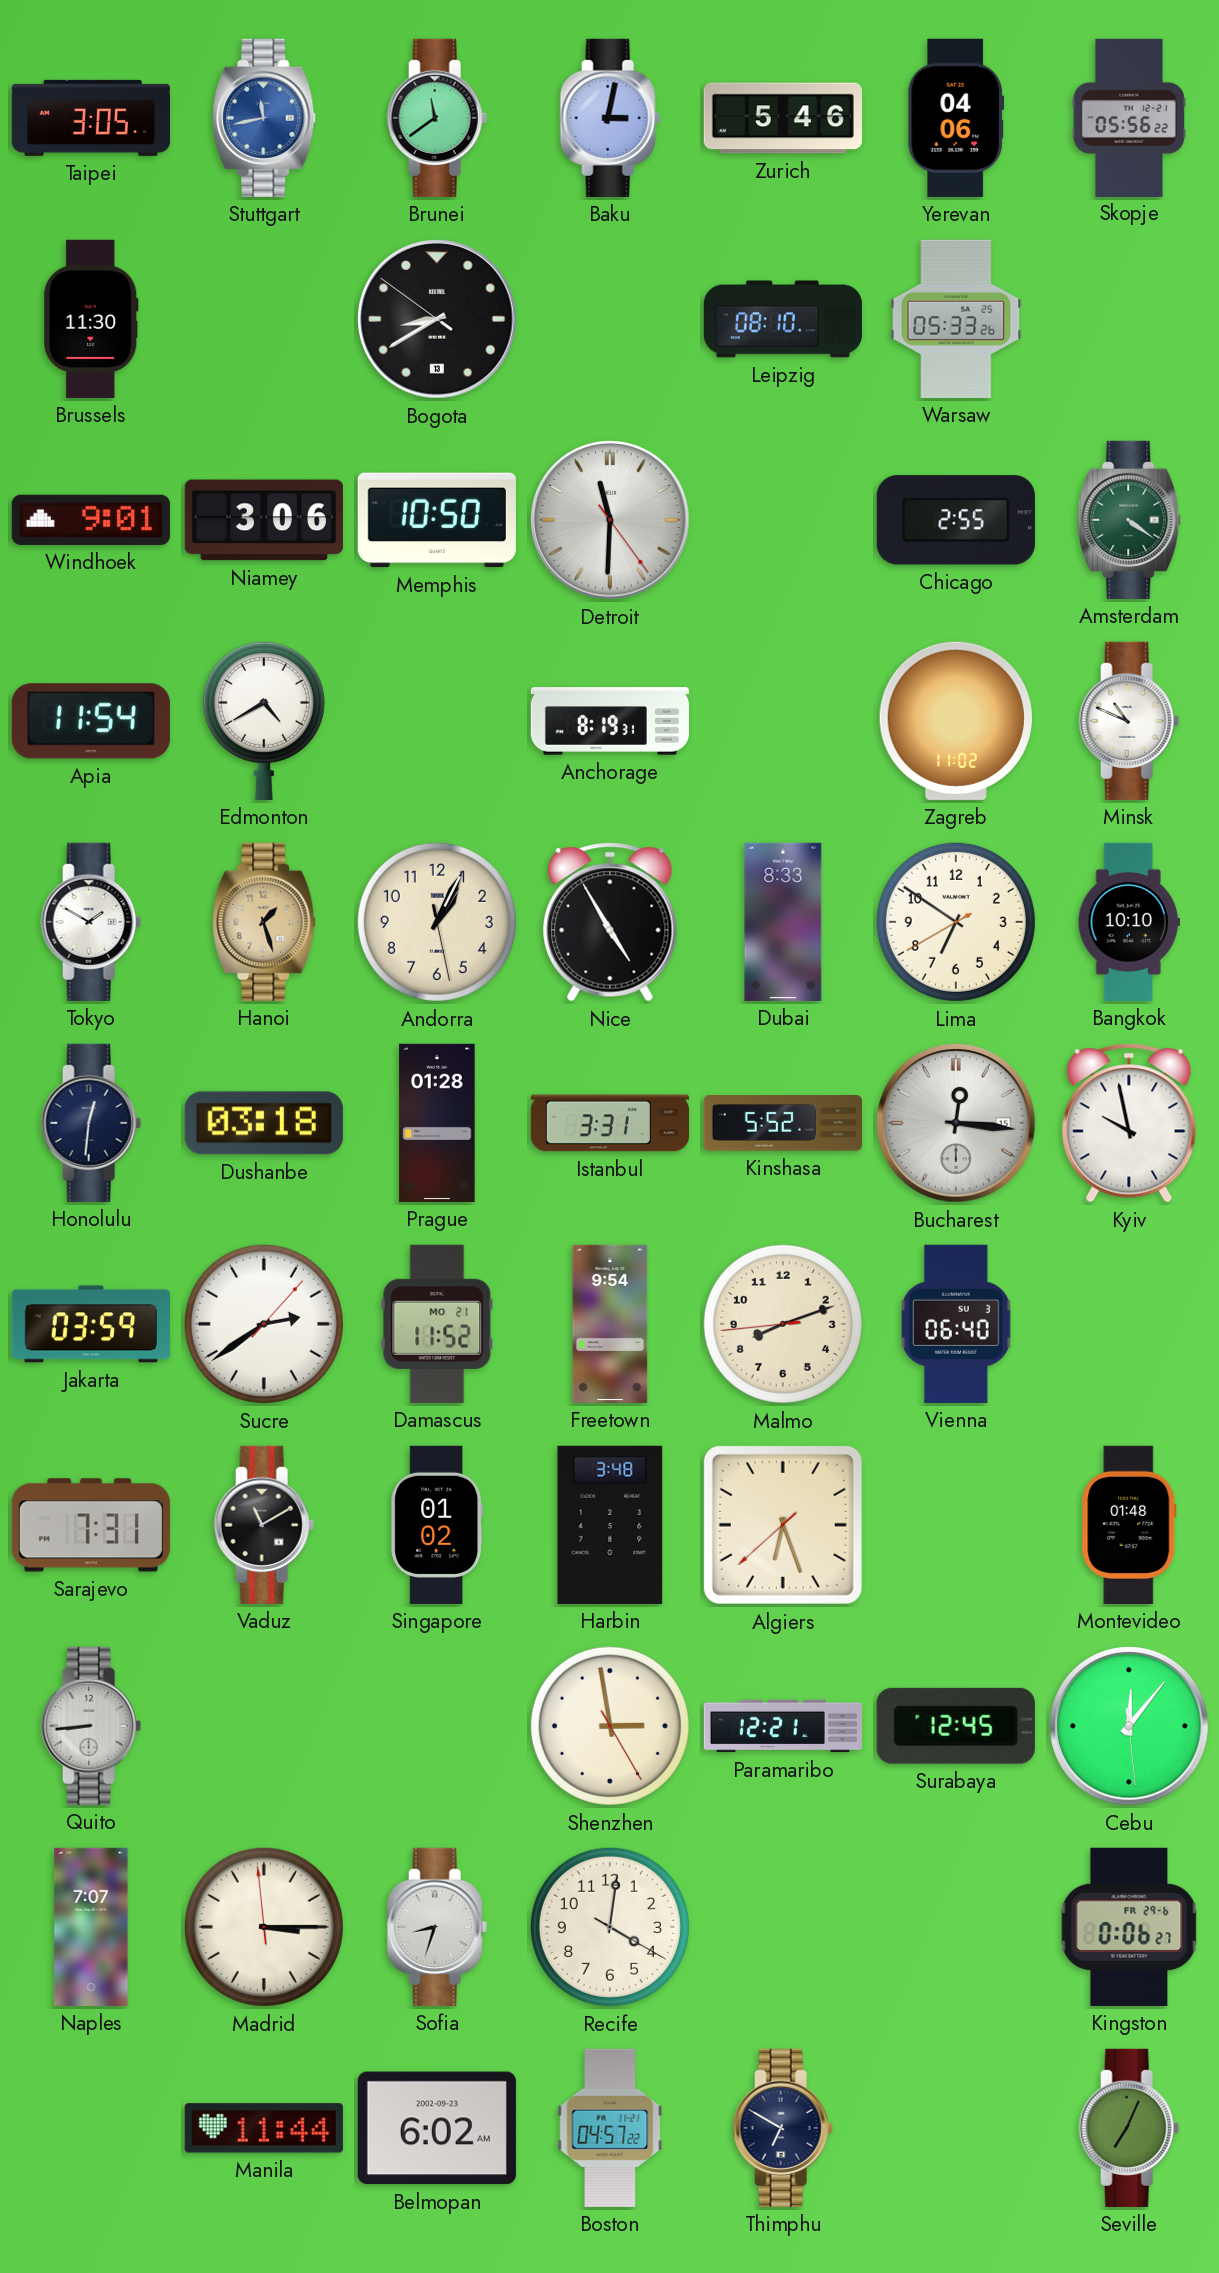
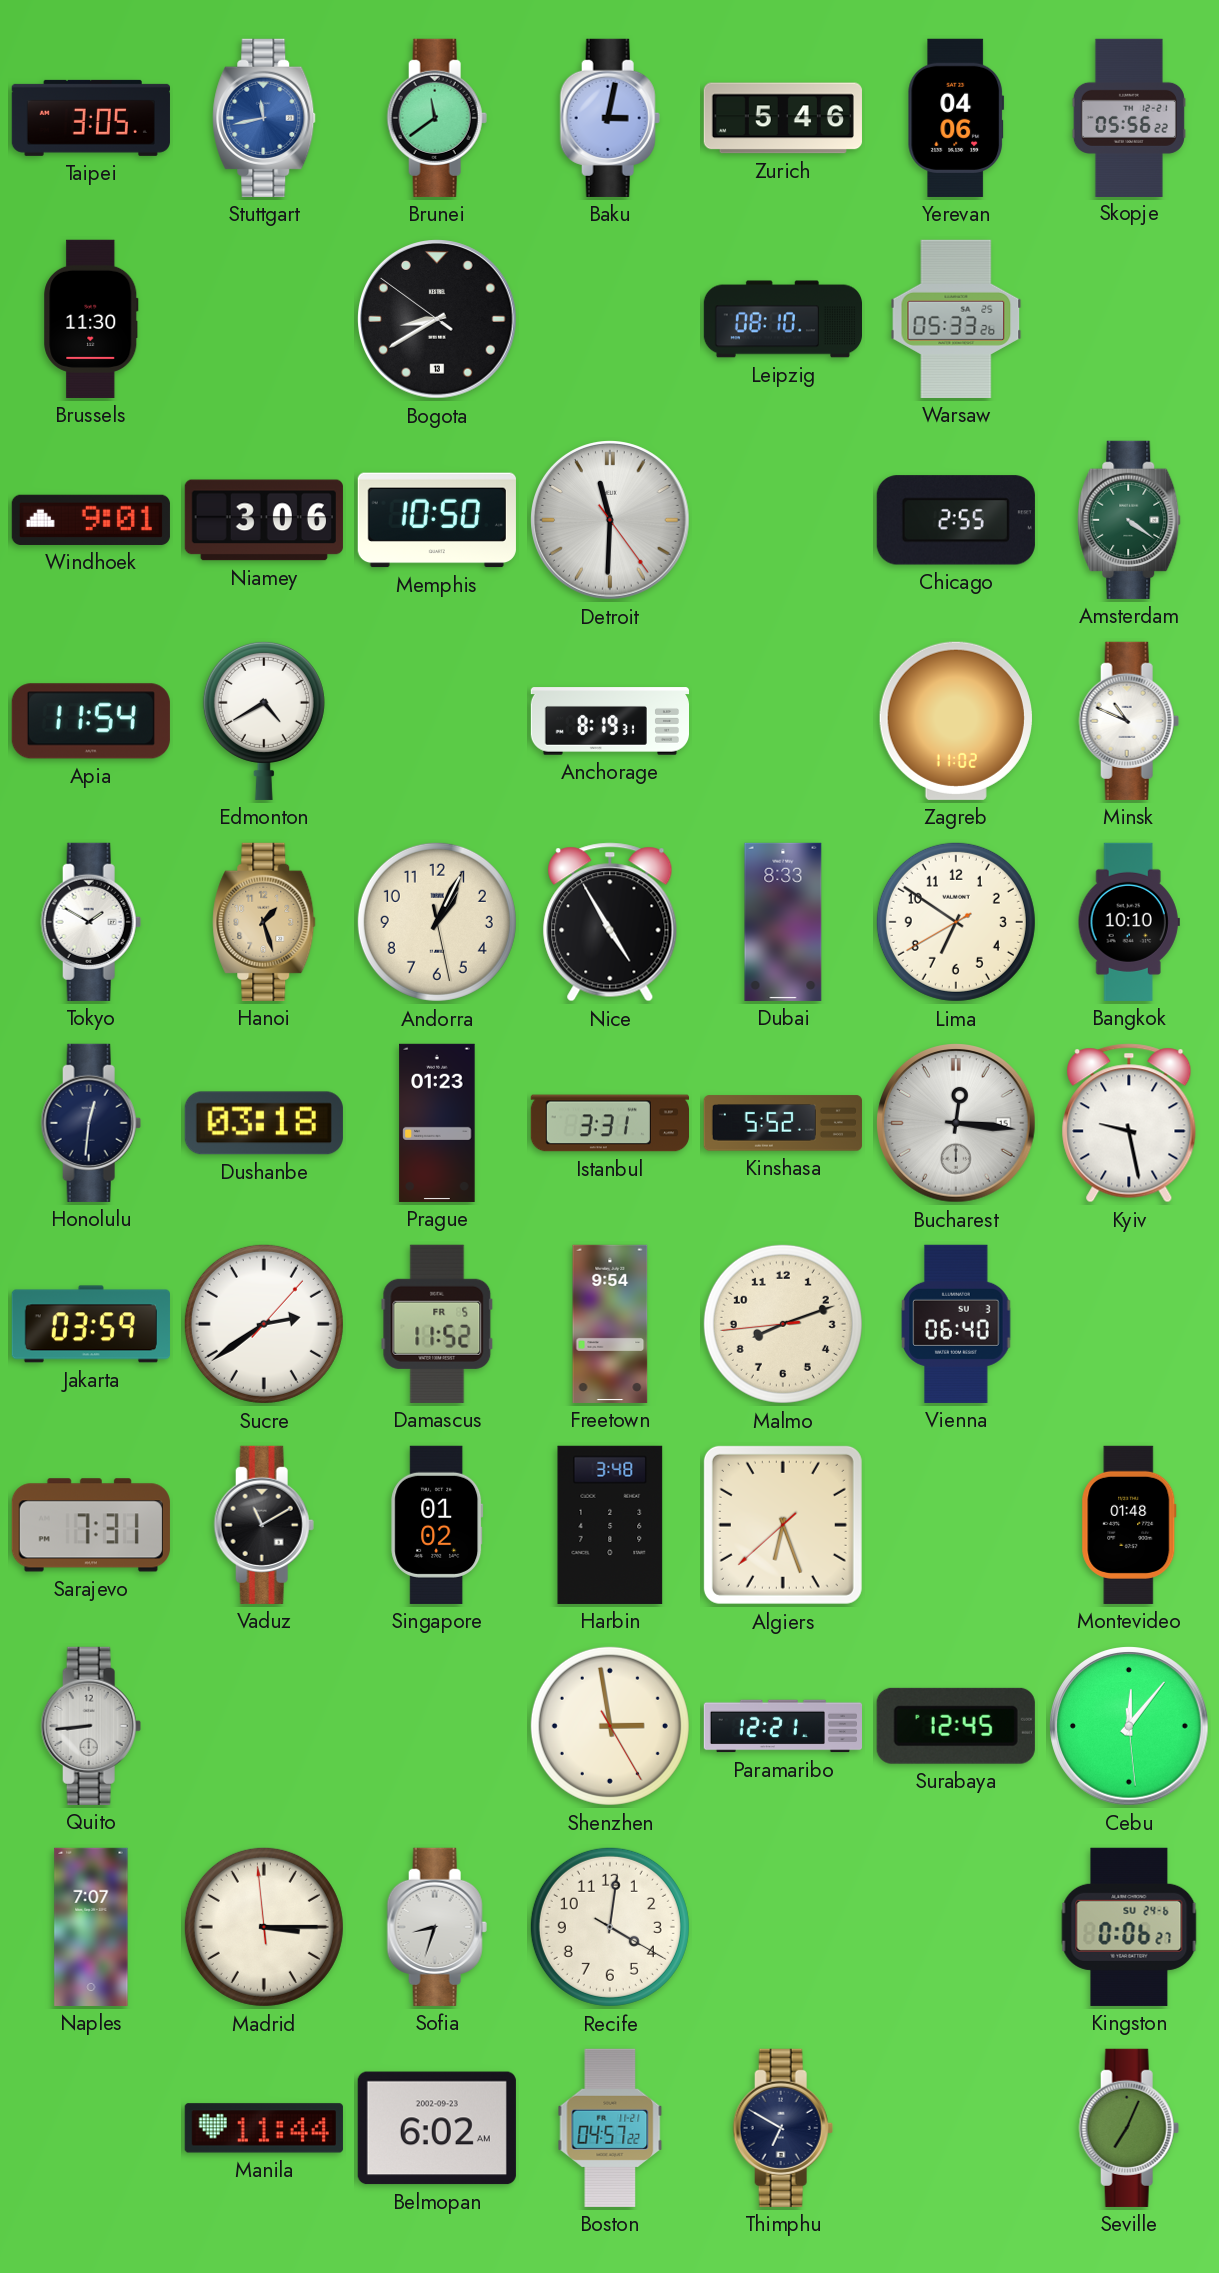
Prague: 01:28 -> 01:23
Kyiv: 9:58 -> 9:28
Damascus date: MO 21 -> FR 5
Kingston date: FR 29-6 -> SU 24-6
